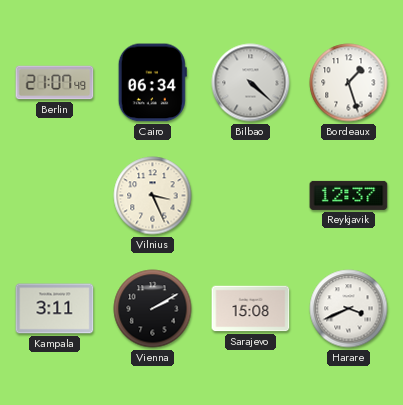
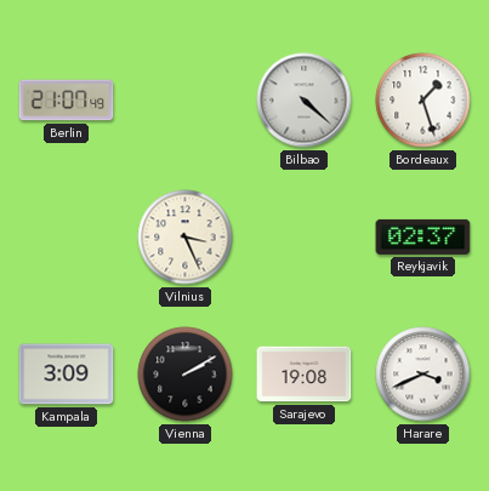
Cairo: 06:34 -> none
Reykjavik: 12:37 -> 02:37
Kampala: 3:11 -> 3:09
Sarajevo: 15:08 -> 19:08
